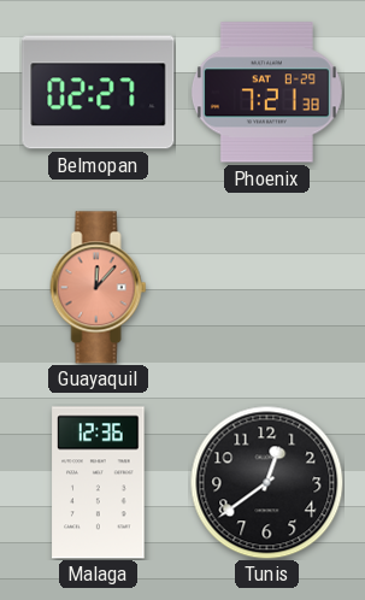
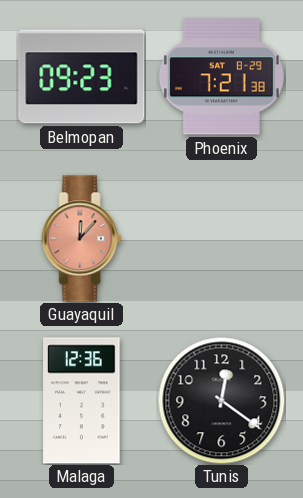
Belmopan: 02:27 -> 09:23
Tunis: 12:39 -> 12:21
